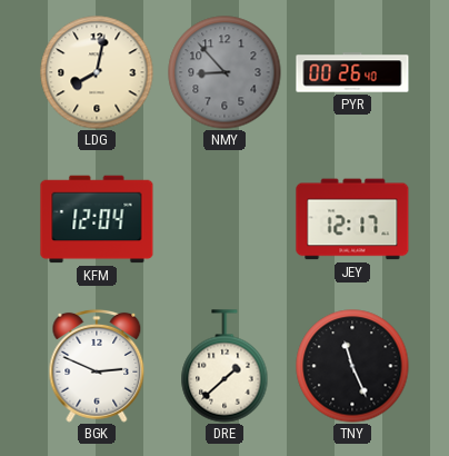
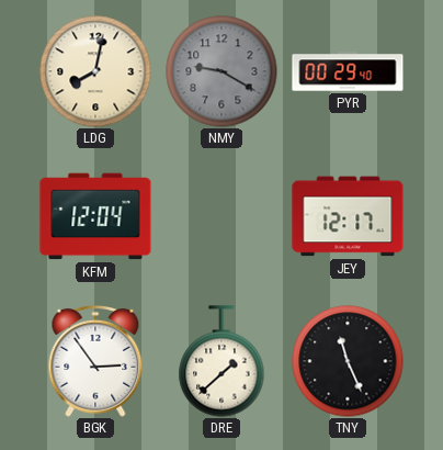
NMY: 8:53 -> 9:20
PYR: 00:26 -> 00:29
BGK: 2:49 -> 2:54
